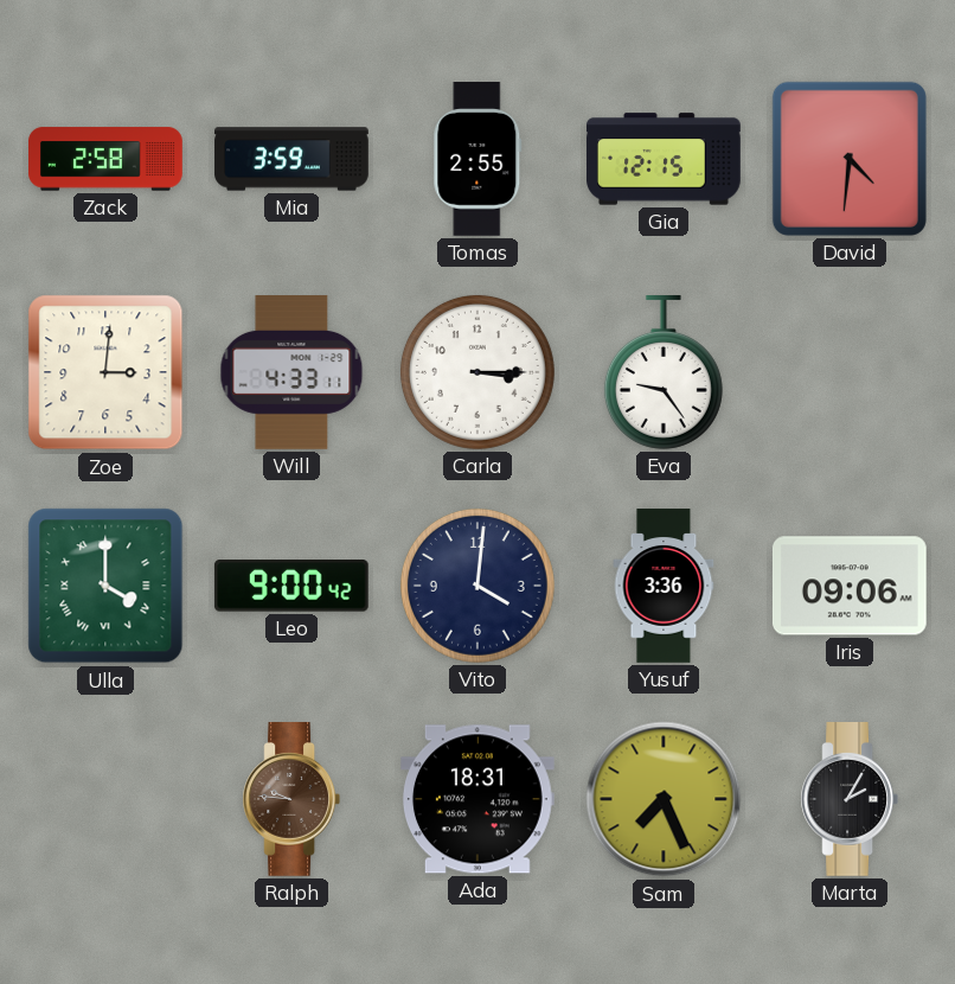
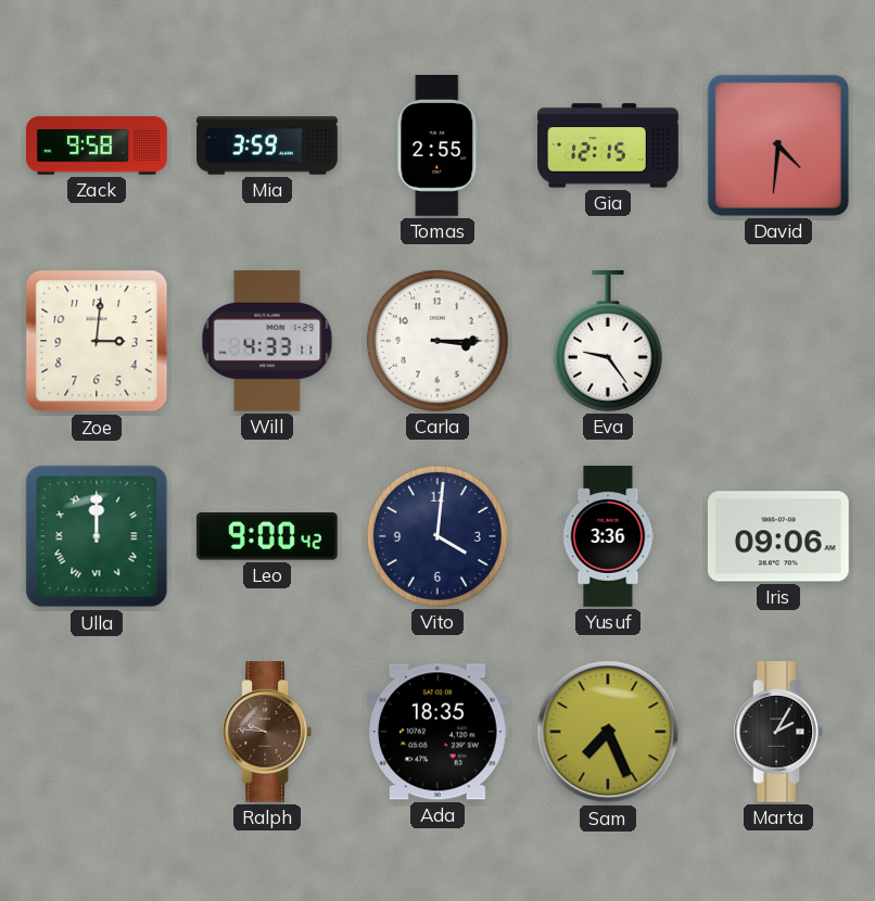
Zack: 2:58 -> 9:58
Ulla: 4:00 -> 12:00
Ada: 18:31 -> 18:35
